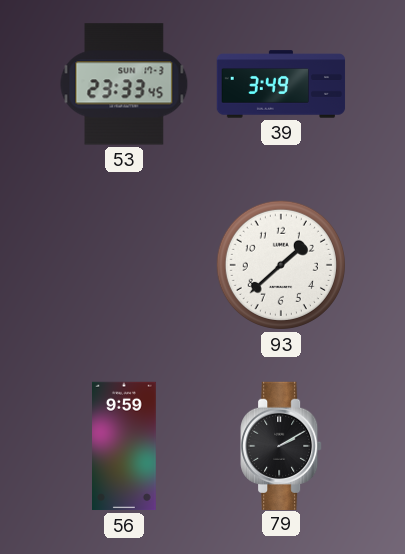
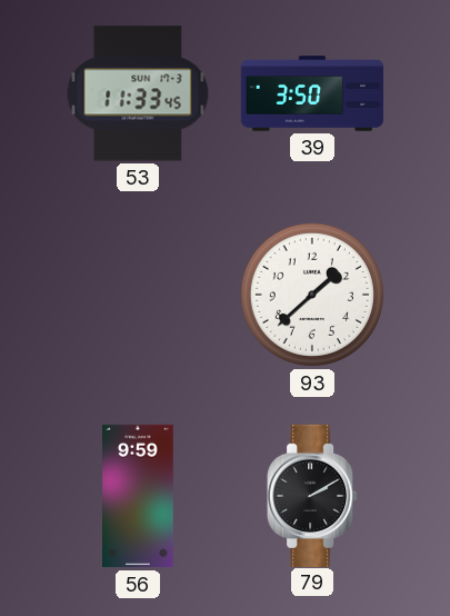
53: 23:33 -> 11:33
39: 3:49 -> 3:50
